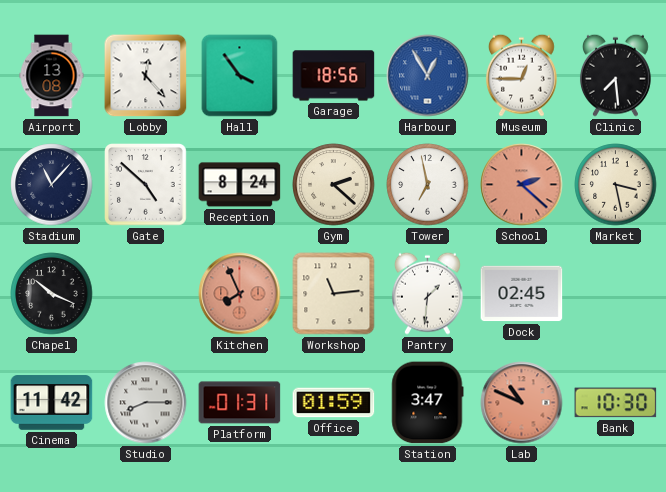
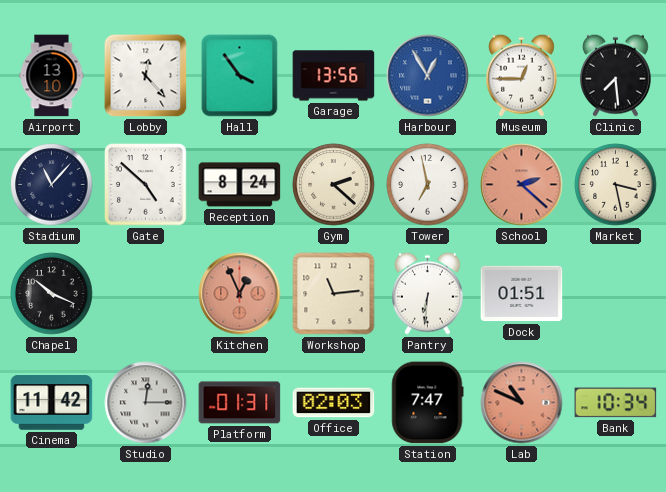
Airport: 13:08 -> 13:10
Garage: 18:56 -> 13:56
Kitchen: 7:56 -> 12:56
Pantry: 1:31 -> 6:31
Dock: 02:45 -> 01:51
Studio: 8:15 -> 12:15
Office: 01:59 -> 02:03
Station: 3:47 -> 7:47
Bank: 10:30 -> 10:34
